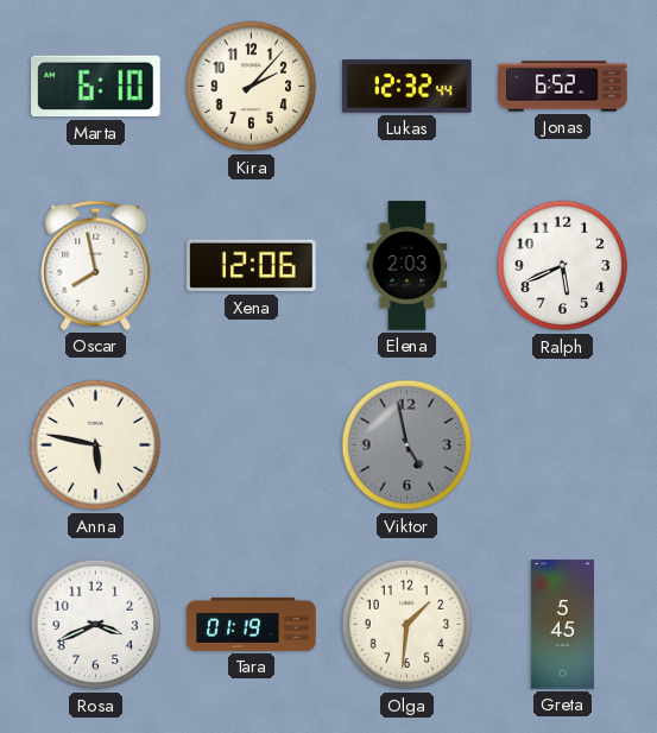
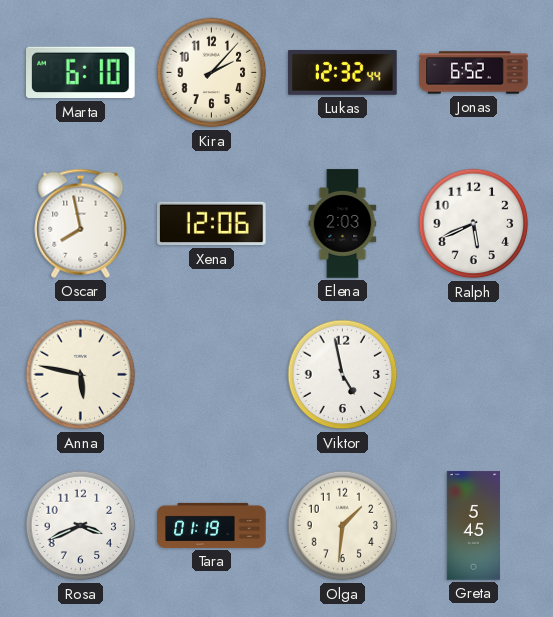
Viktor dial: grey -> white
